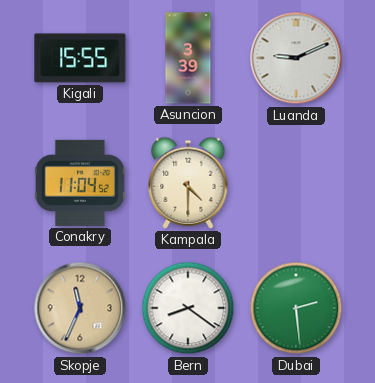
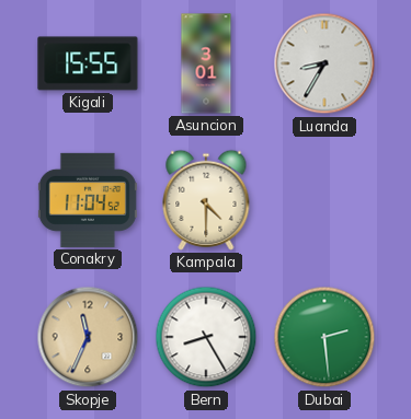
Asuncion: 3:39 -> 3:01
Luanda: 9:11 -> 8:35
Bern: 8:21 -> 8:25
